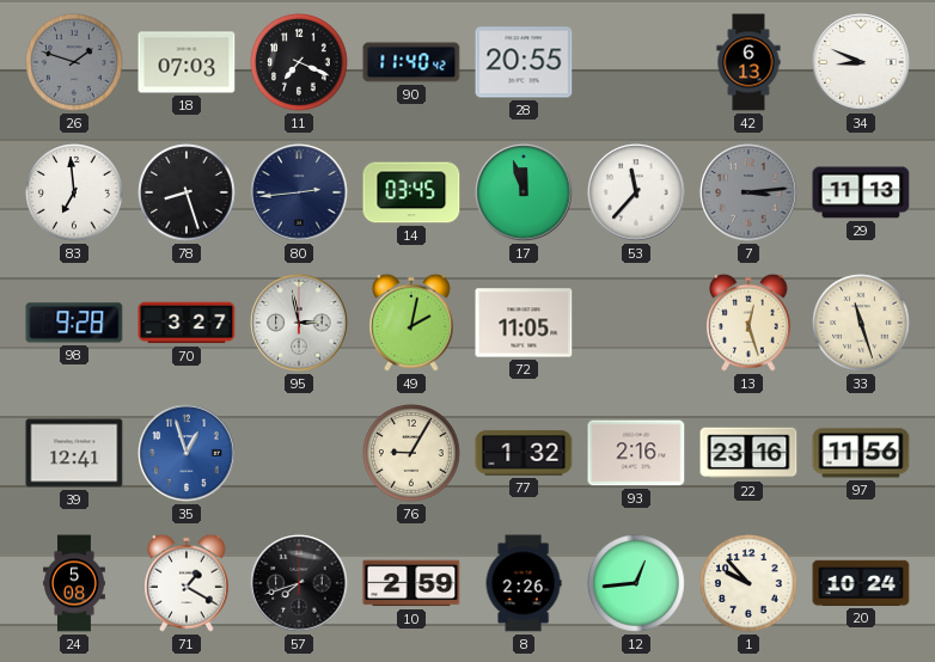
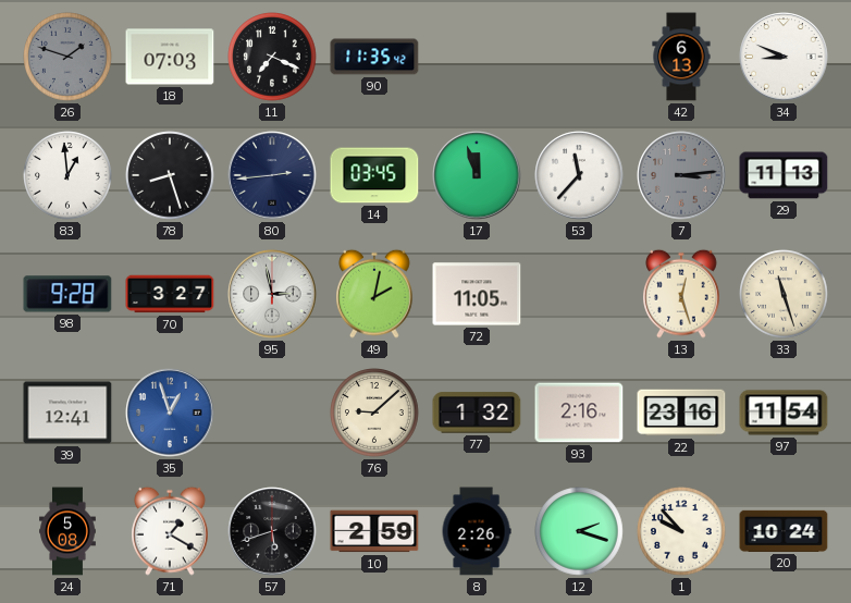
90: 11:40 -> 11:35
28: 20:55 -> none
83: 6:59 -> 12:59
76: 9:05 -> 9:08
97: 11:56 -> 11:54
57: 7:42 -> 5:42
12: 12:44 -> 2:18
